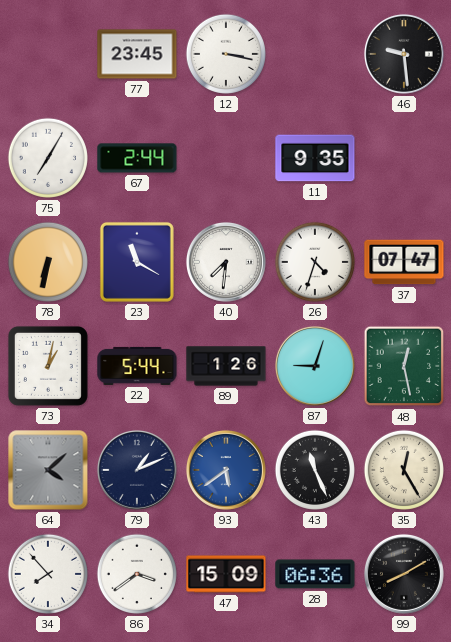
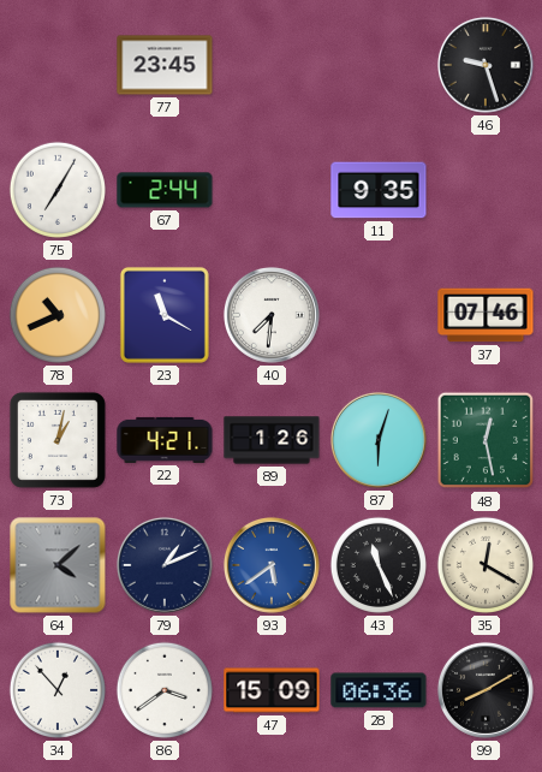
12: 3:17 -> none
46: 9:29 -> 9:27
78: 6:32 -> 10:41
26: 4:33 -> none
37: 07:47 -> 07:46
22: 5:44 -> 4:21
87: 9:03 -> 6:03
35: 12:25 -> 12:20
34: 7:53 -> 12:53
